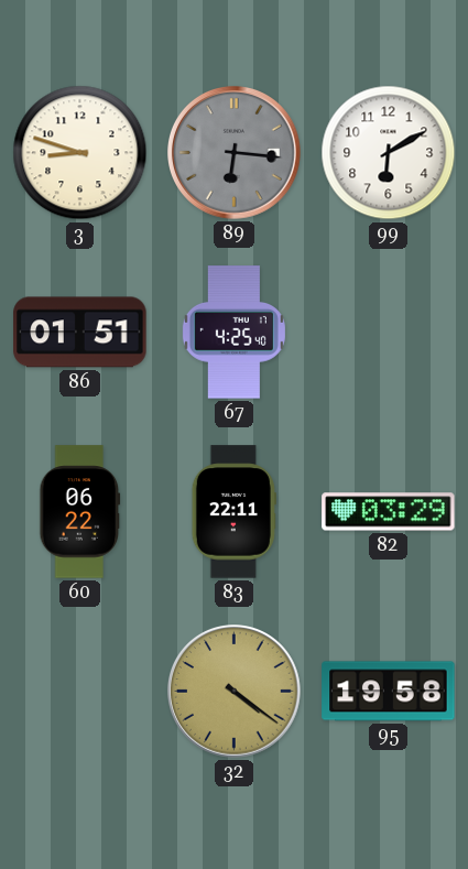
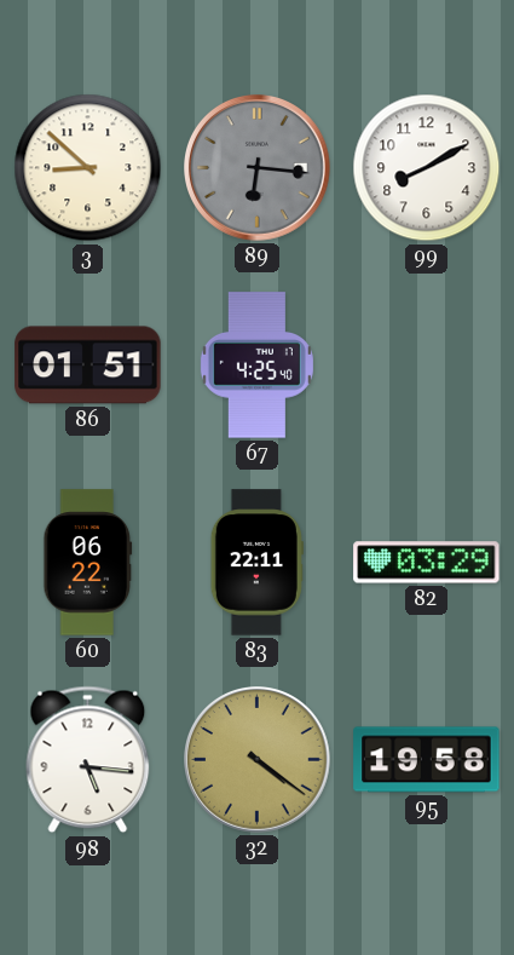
3: 8:48 -> 8:52
99: 6:10 -> 8:10
98: none -> 5:16
